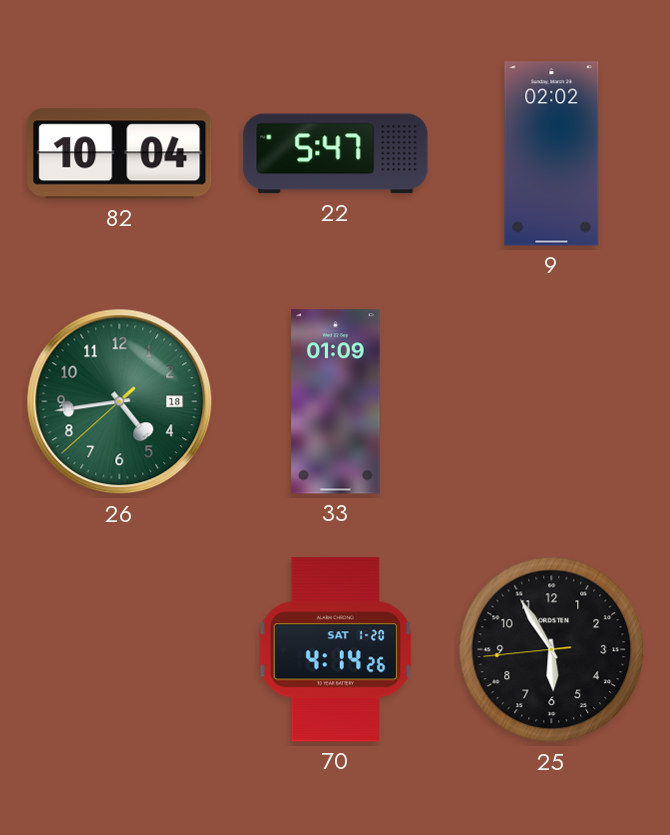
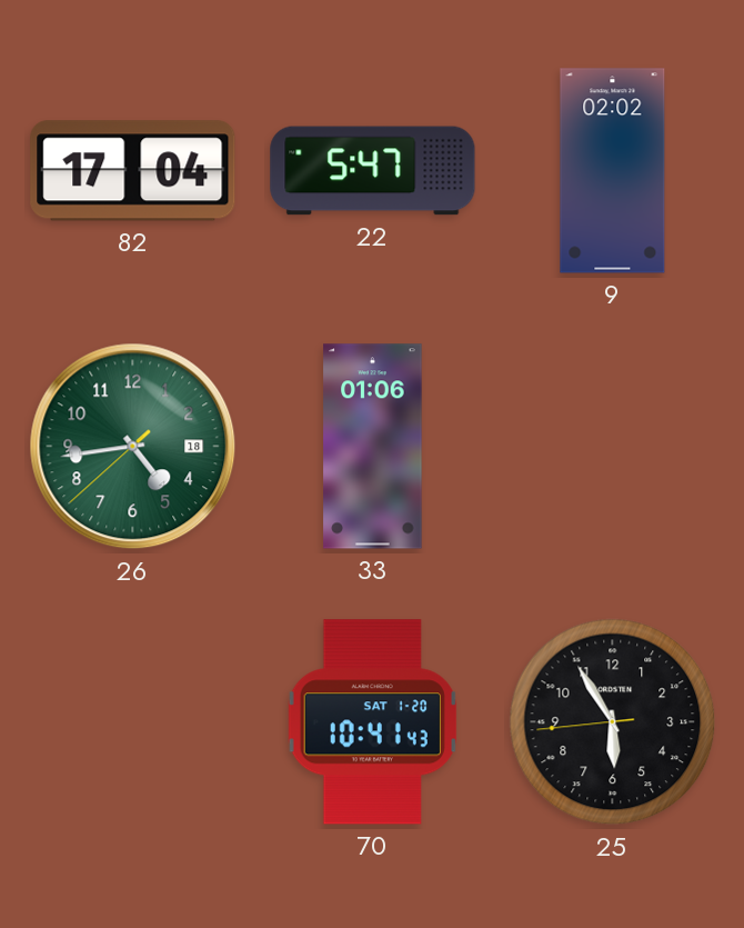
82: 10:04 -> 17:04
33: 01:09 -> 01:06
70: 4:14 -> 10:41
